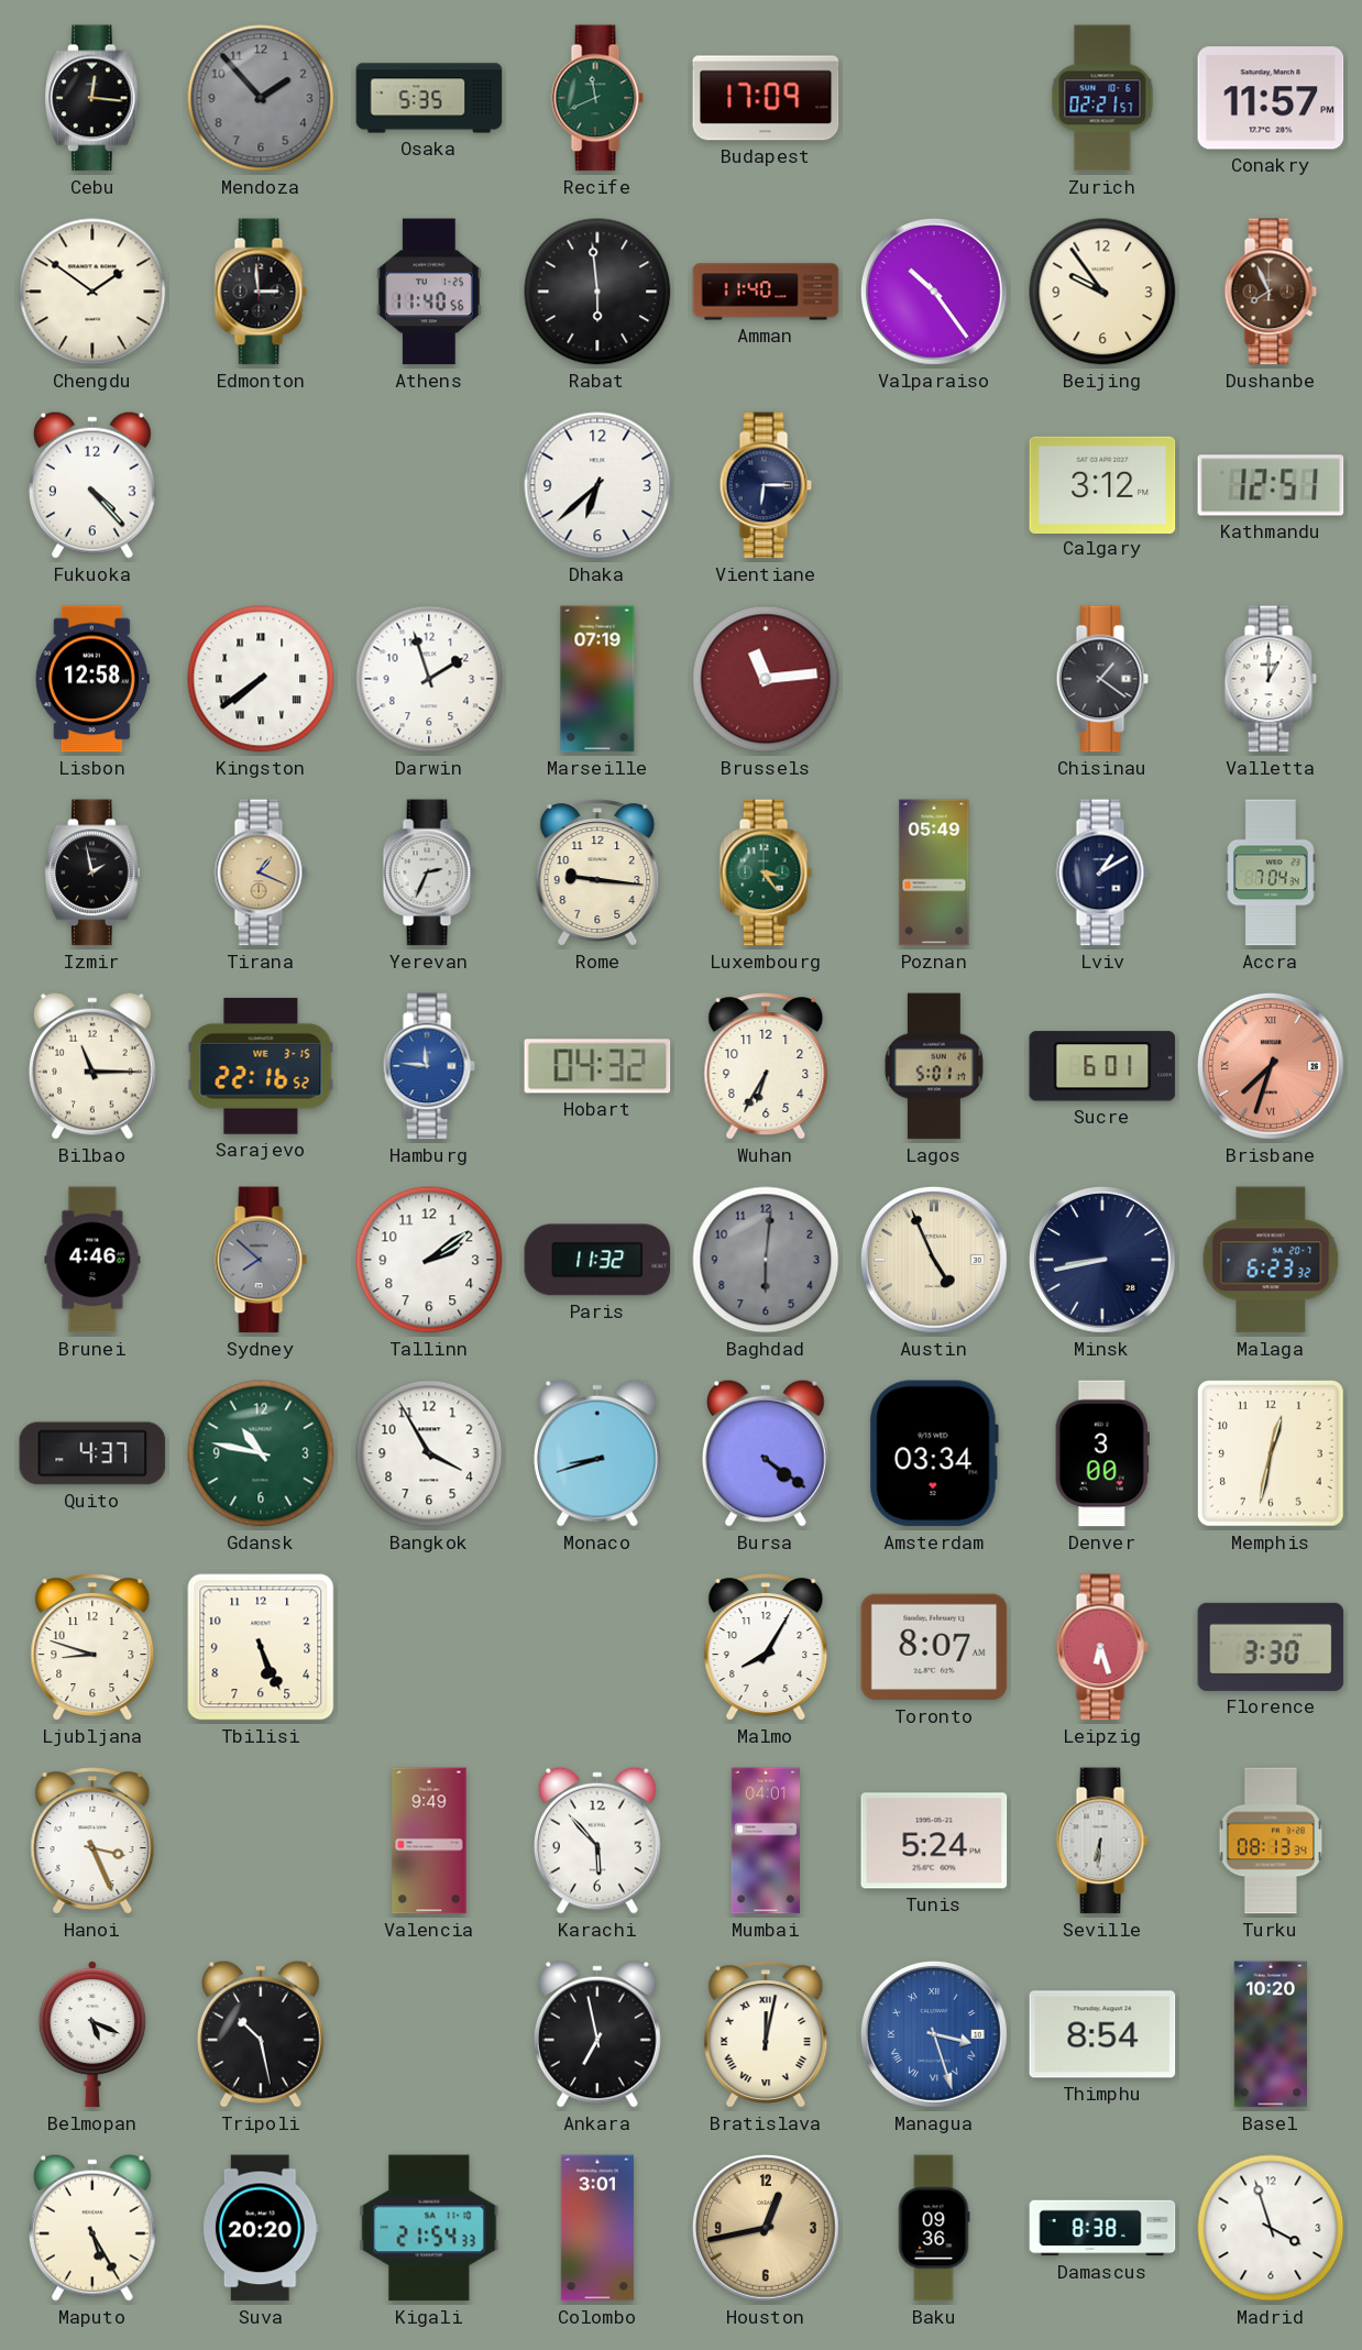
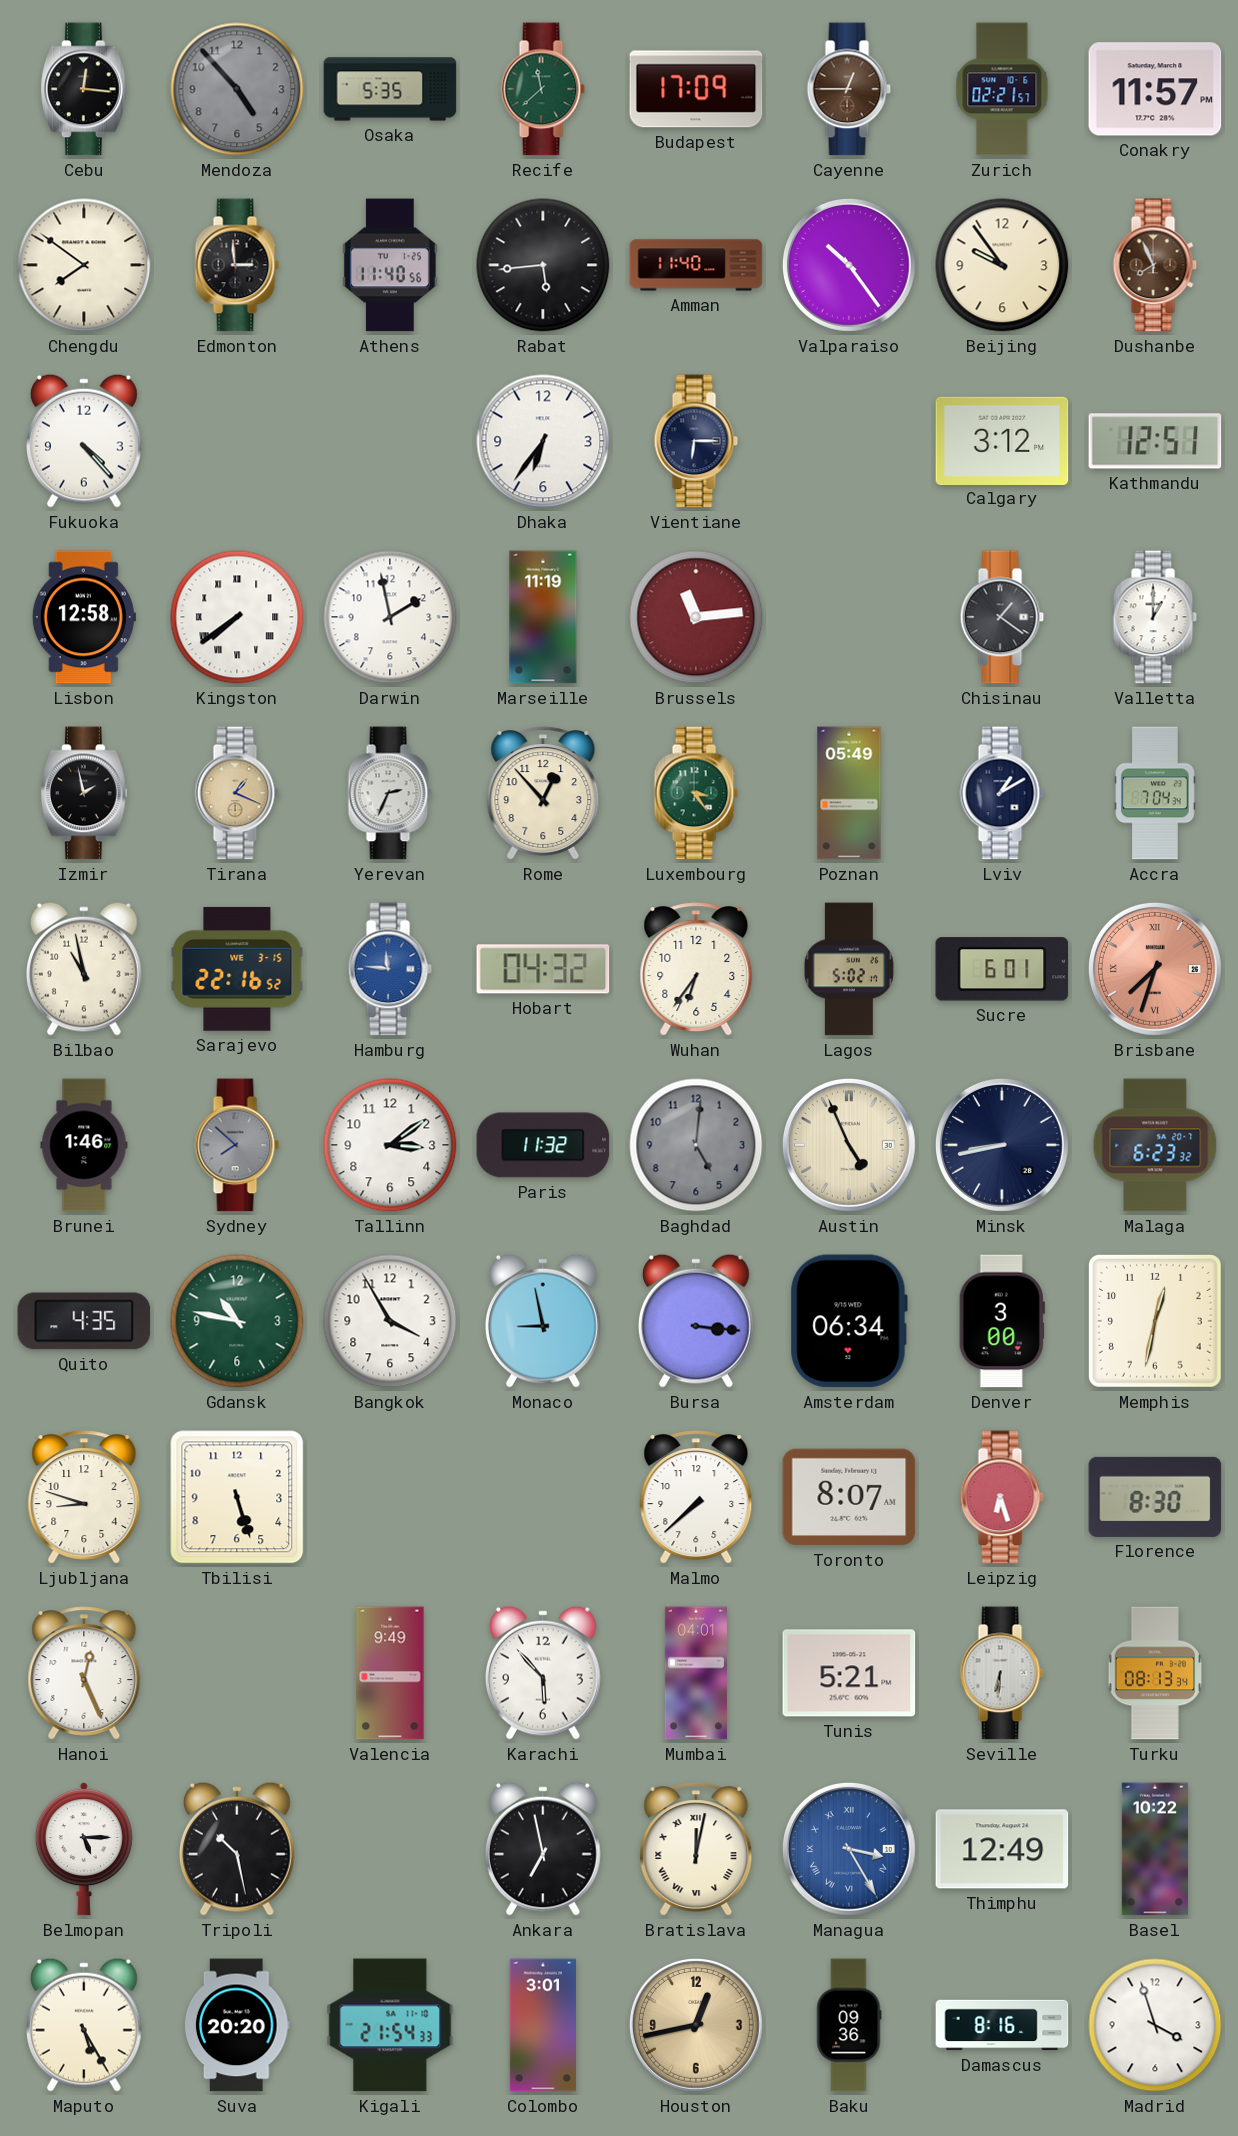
Mendoza: 1:53 -> 4:53
Recife: 11:41 -> 11:38
Cayenne: none -> 12:45
Chengdu: 1:51 -> 7:51
Rabat: 5:59 -> 5:44
Dhaka: 6:38 -> 6:36
Darwin: 1:57 -> 1:58
Marseille: 07:19 -> 11:19
Rome: 9:16 -> 12:53
Bilbao: 11:15 -> 10:58
Wuhan: 6:35 -> 6:36
Lagos: 5:01 -> 5:02
Brunei: 4:46 -> 1:46
Tallinn: 2:09 -> 3:09
Baghdad: 6:01 -> 5:01
Quito: 4:37 -> 4:35
Monaco: 8:42 -> 8:58
Bursa: 4:21 -> 3:16
Amsterdam: 03:34 -> 06:34
Tbilisi: 5:26 -> 5:27
Malmo: 8:05 -> 7:38
Florence: 3:30 -> 8:30
Hanoi: 3:26 -> 12:26
Tunis: 5:24 -> 5:21
Belmopan: 5:19 -> 5:15
Managua: 3:27 -> 3:25
Thimphu: 8:54 -> 12:49
Basel: 10:20 -> 10:22
Damascus: 8:38 -> 8:16
